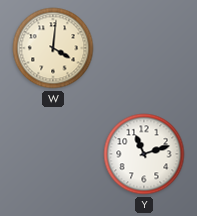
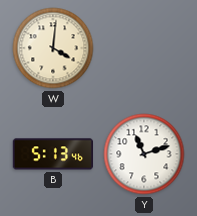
B: none -> 5:13
